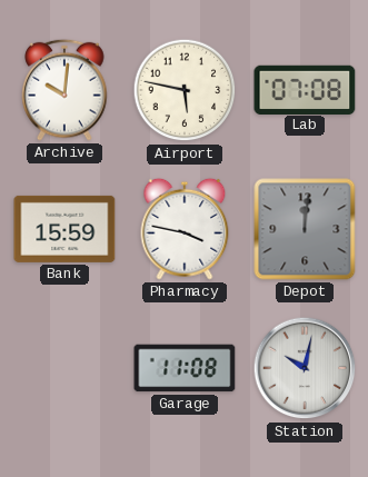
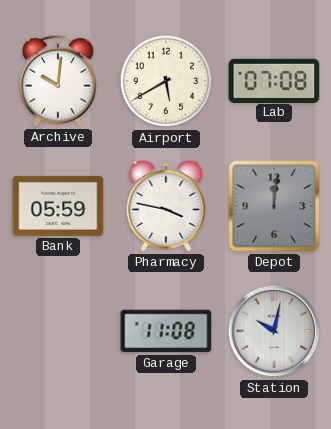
Airport: 5:47 -> 5:40
Bank: 15:59 -> 05:59
